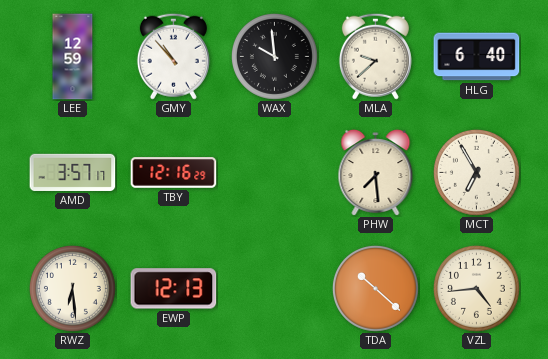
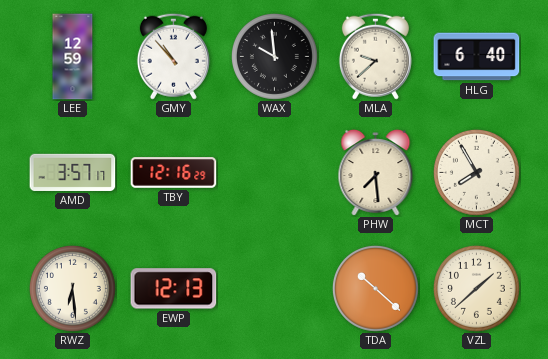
MCT: 6:55 -> 7:55
VZL: 4:44 -> 1:38
